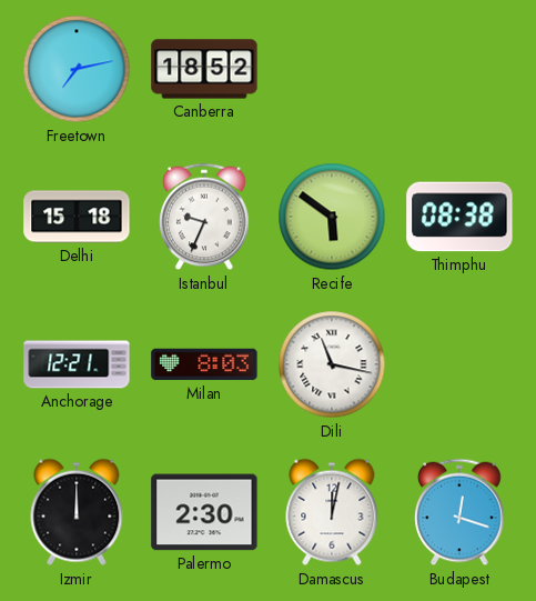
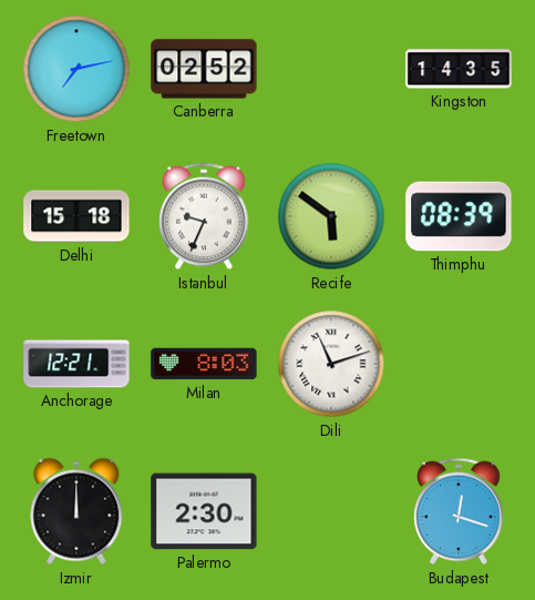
Canberra: 18:52 -> 02:52
Kingston: none -> 14:35
Thimphu: 08:38 -> 08:39
Dili: 11:17 -> 11:12
Damascus: 12:02 -> none
